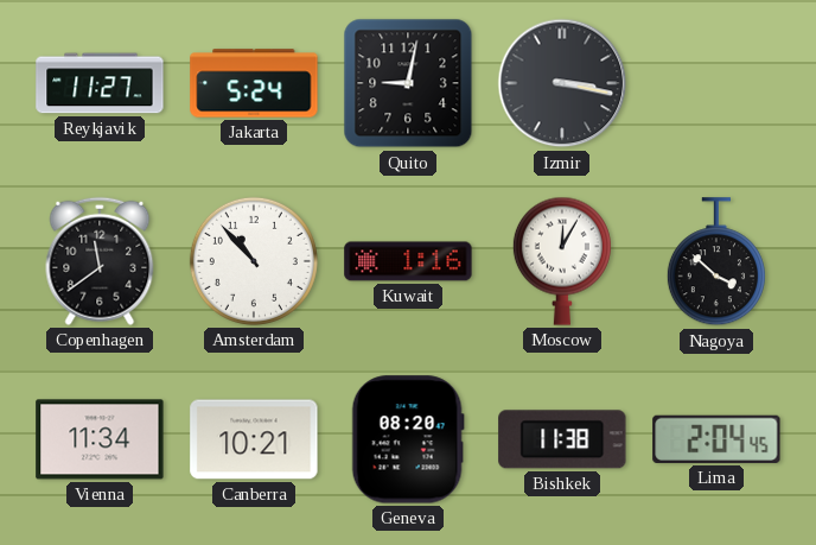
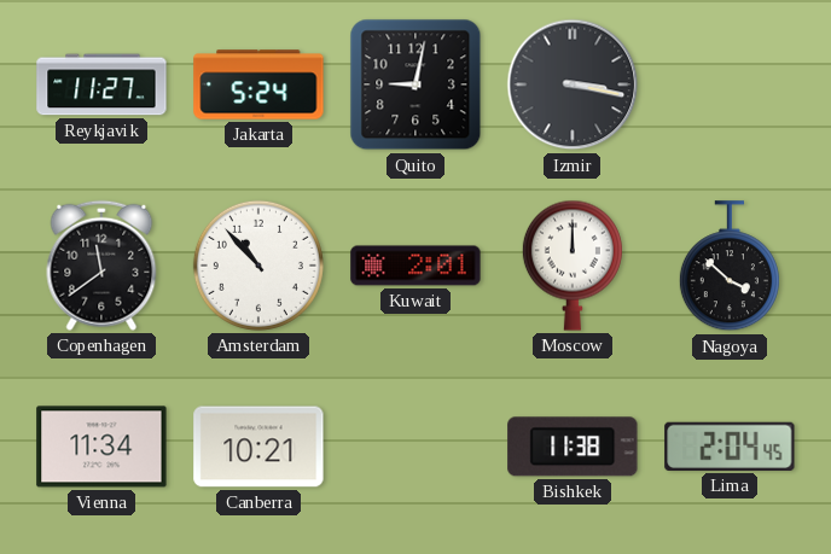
Kuwait: 1:16 -> 2:01
Moscow: 12:05 -> 12:00
Geneva: 08:20 -> none
